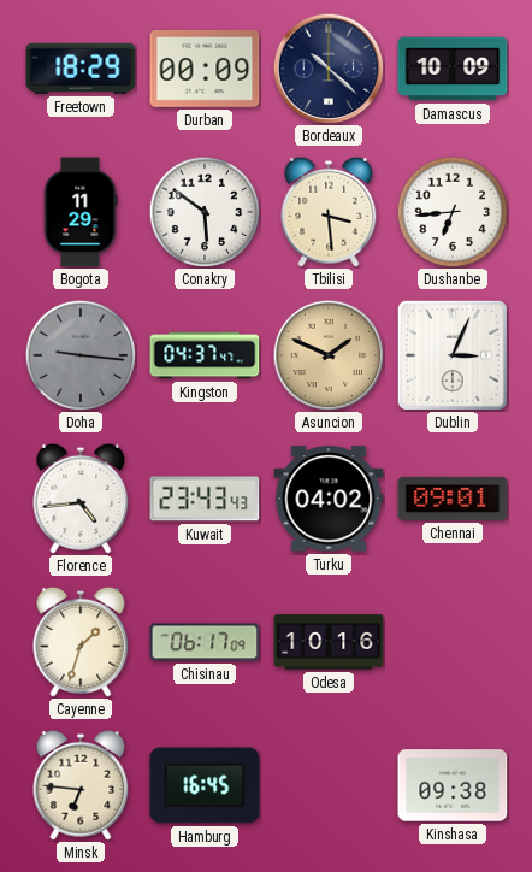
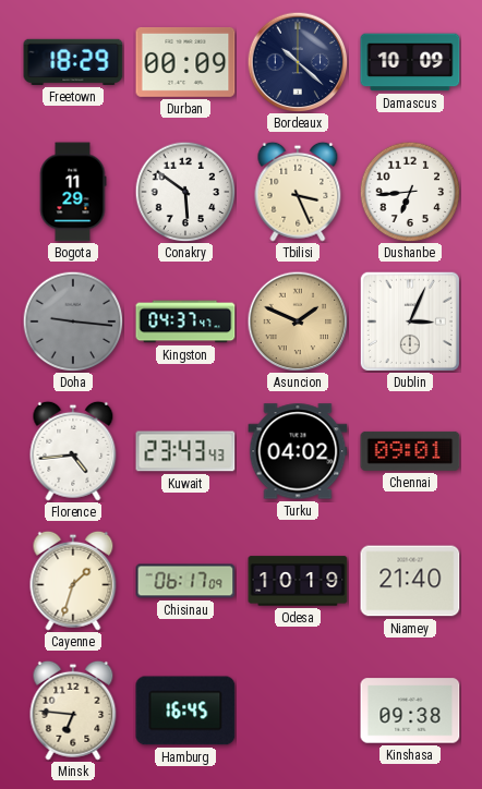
Tbilisi: 3:29 -> 3:26
Odesa: 10:16 -> 10:19
Niamey: none -> 21:40
